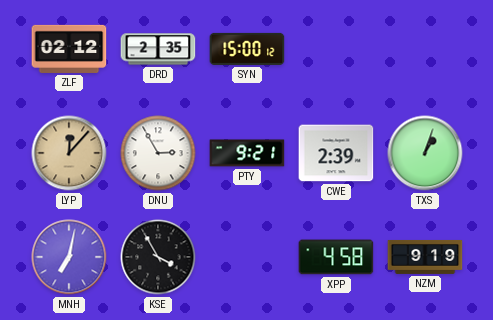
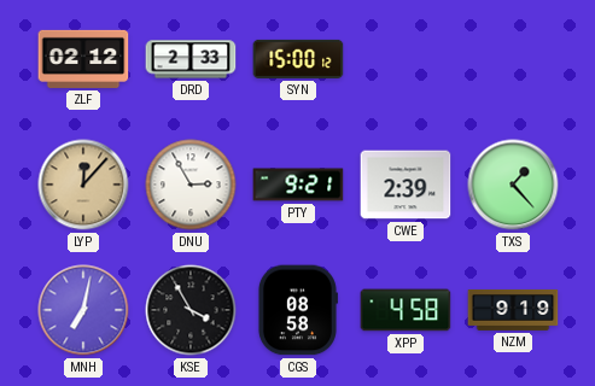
DRD: 2:35 -> 2:33
TXS: 1:03 -> 1:23
CGS: none -> 08:58
